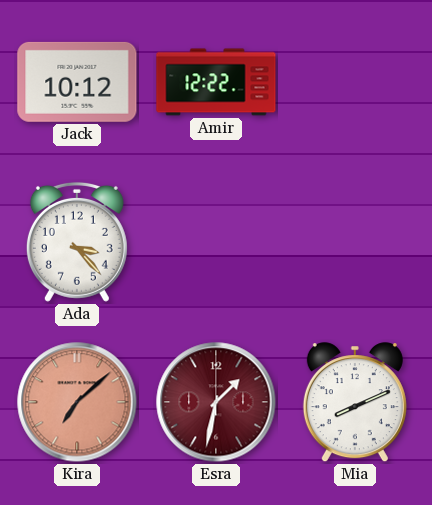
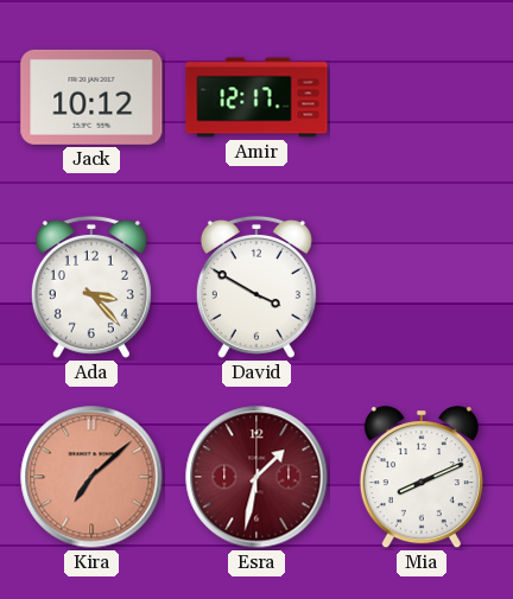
Amir: 12:22 -> 12:17
David: none -> 3:50
